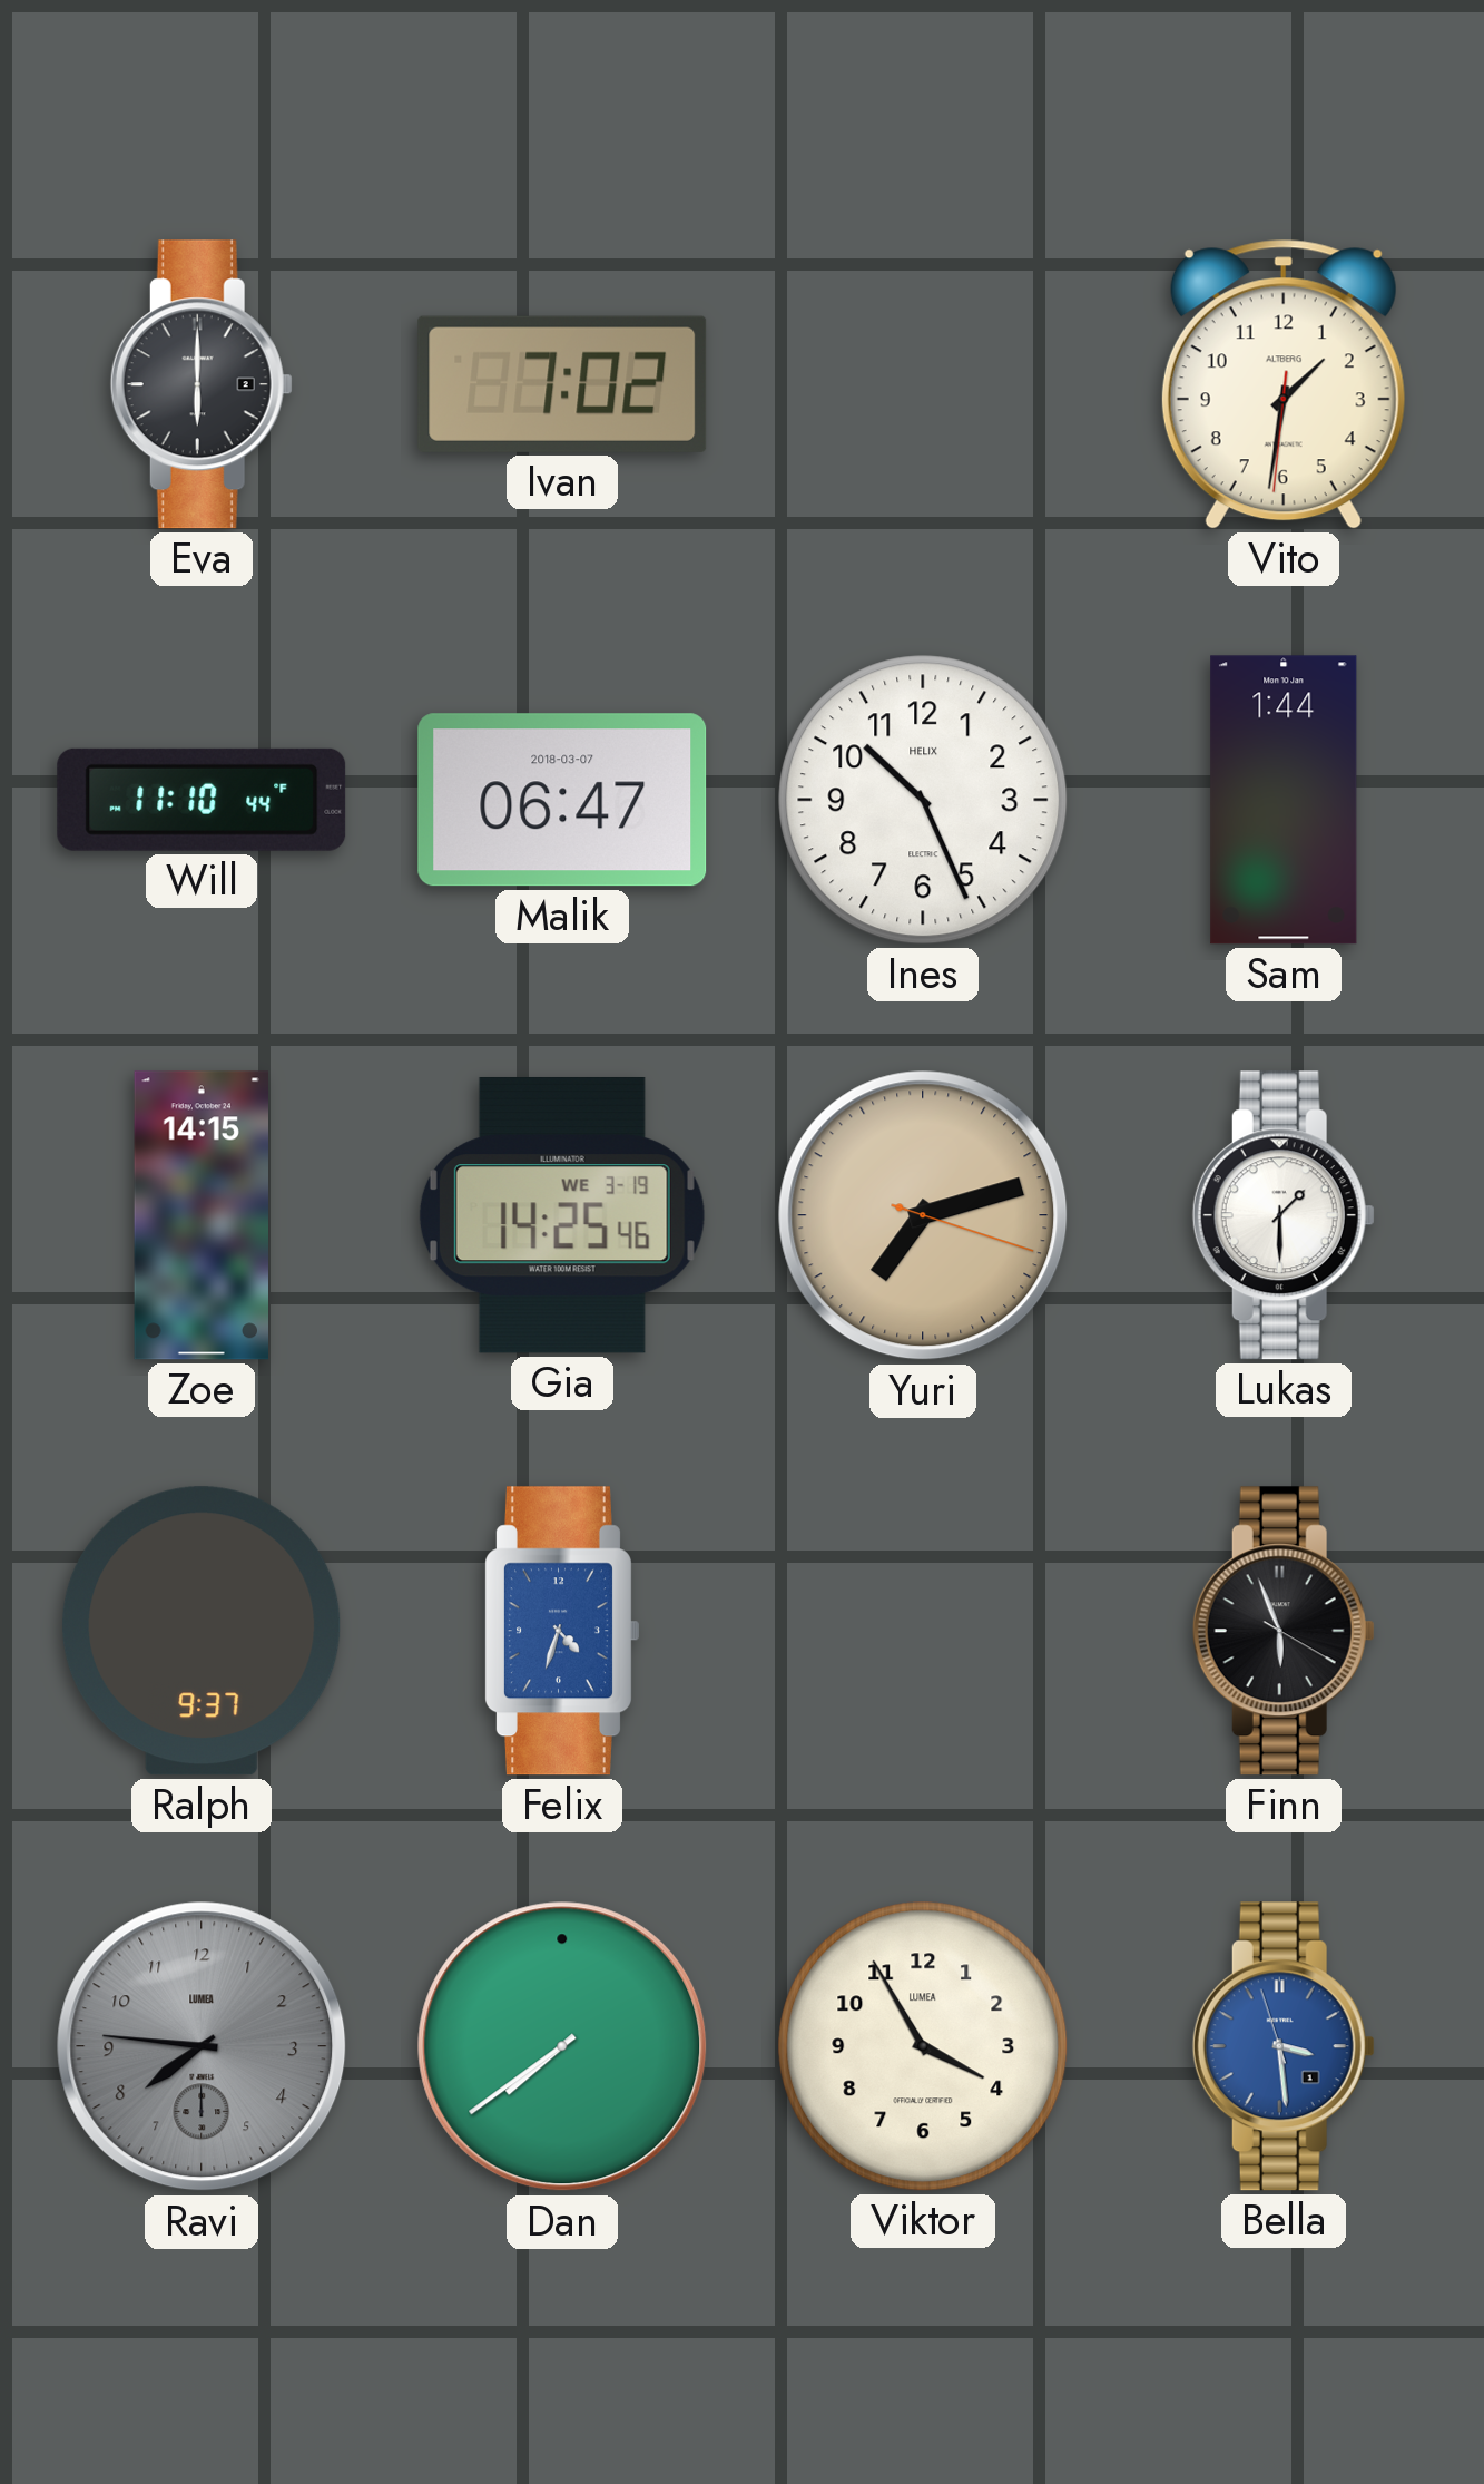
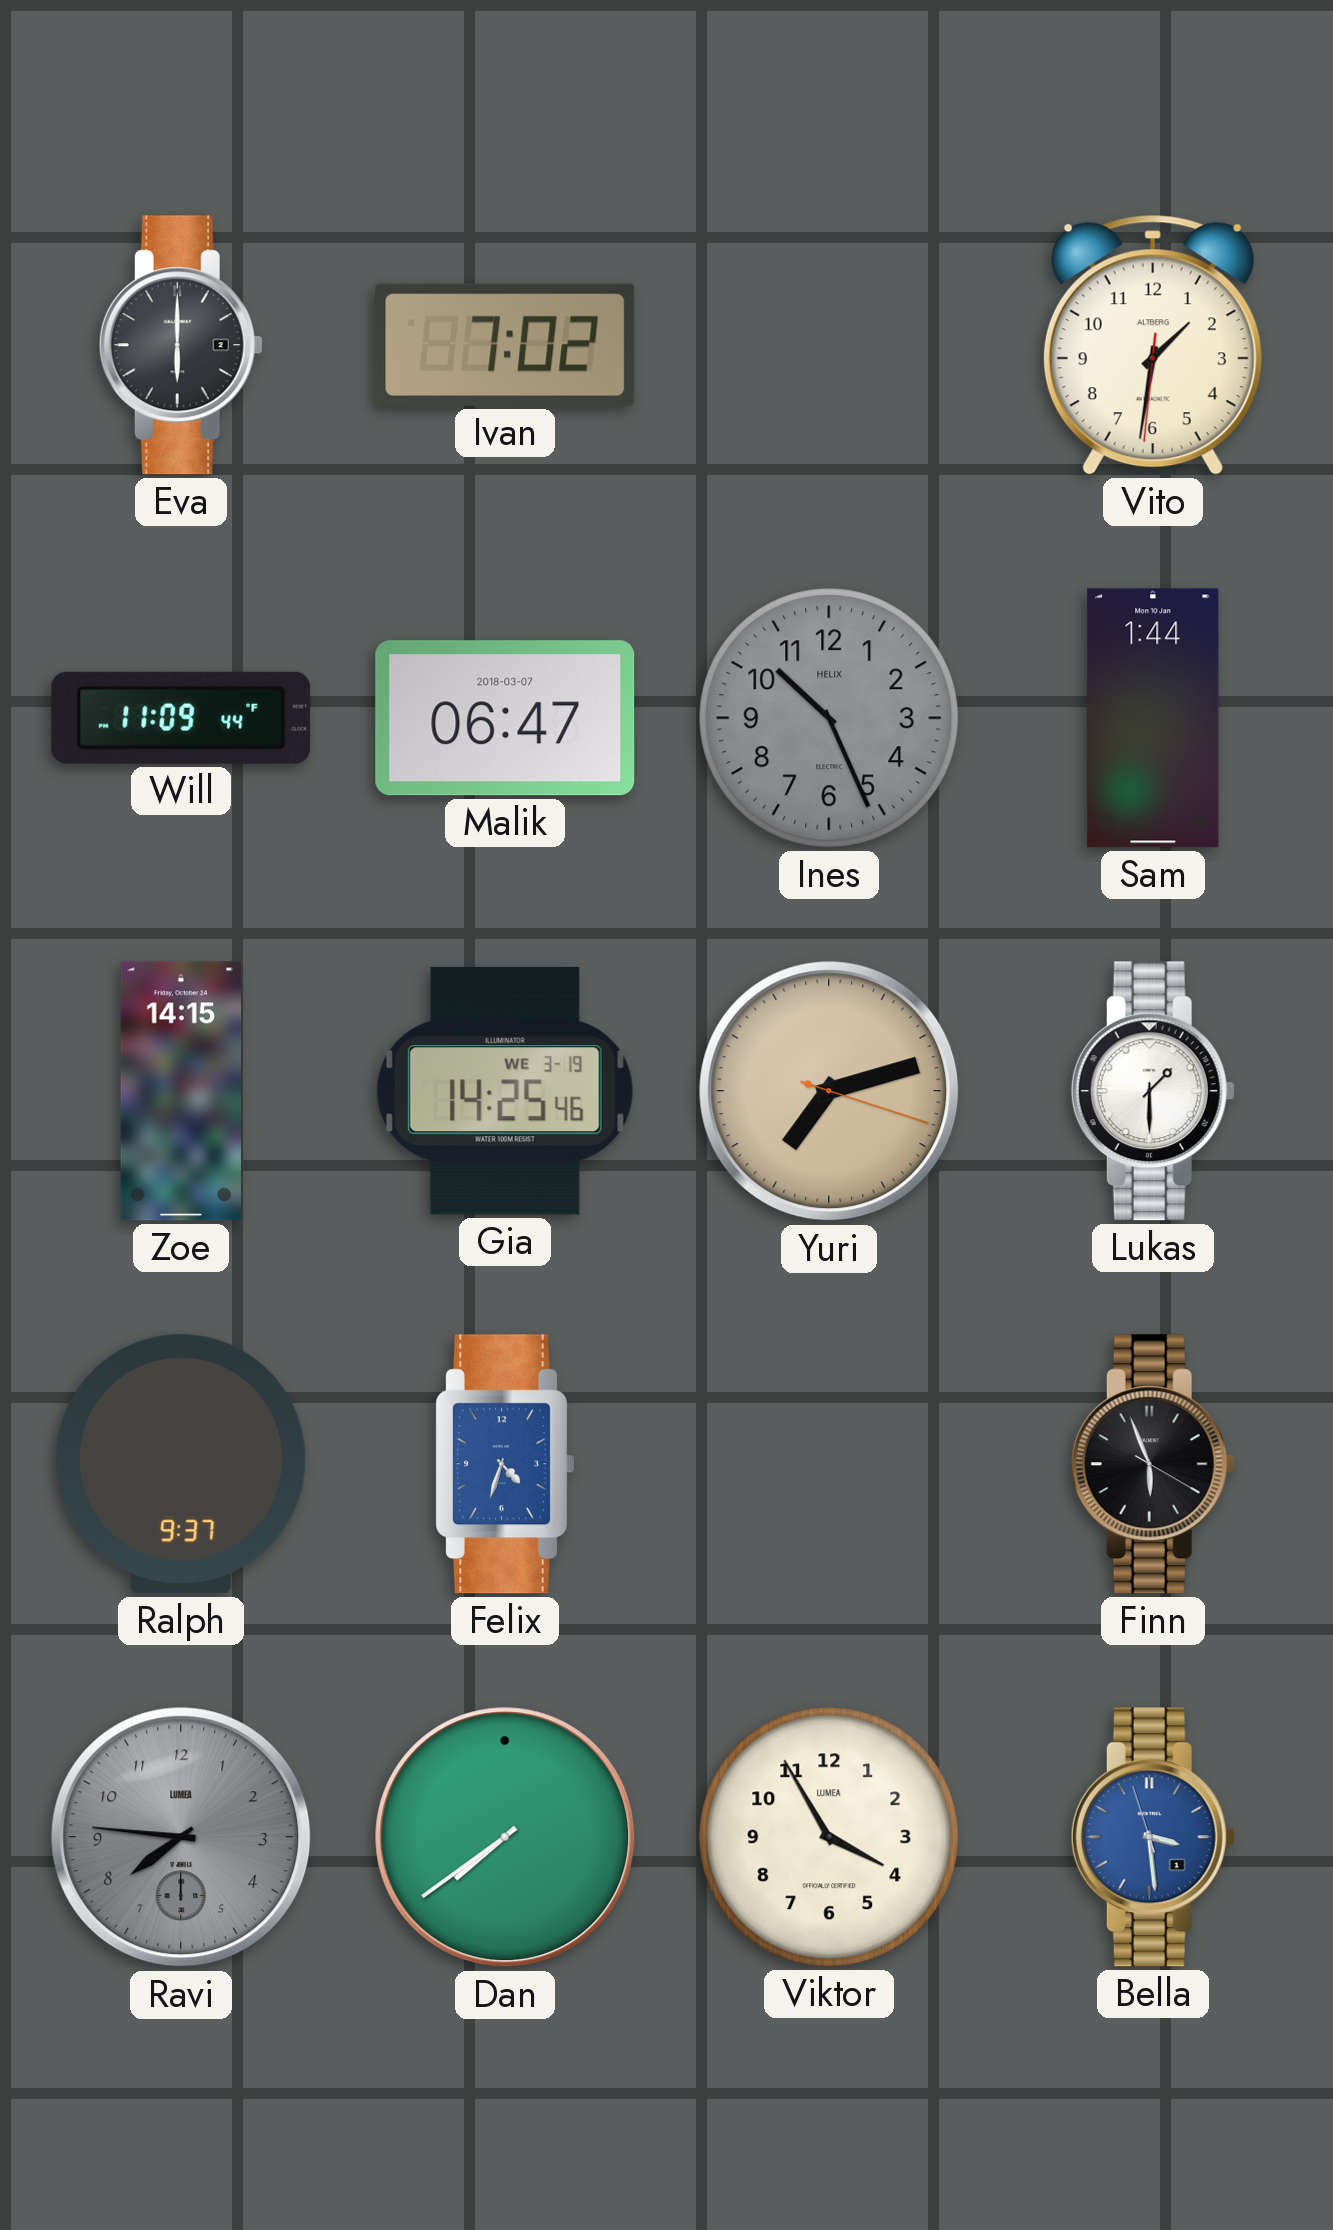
Will: 11:10 -> 11:09
Ines dial: white -> grey
